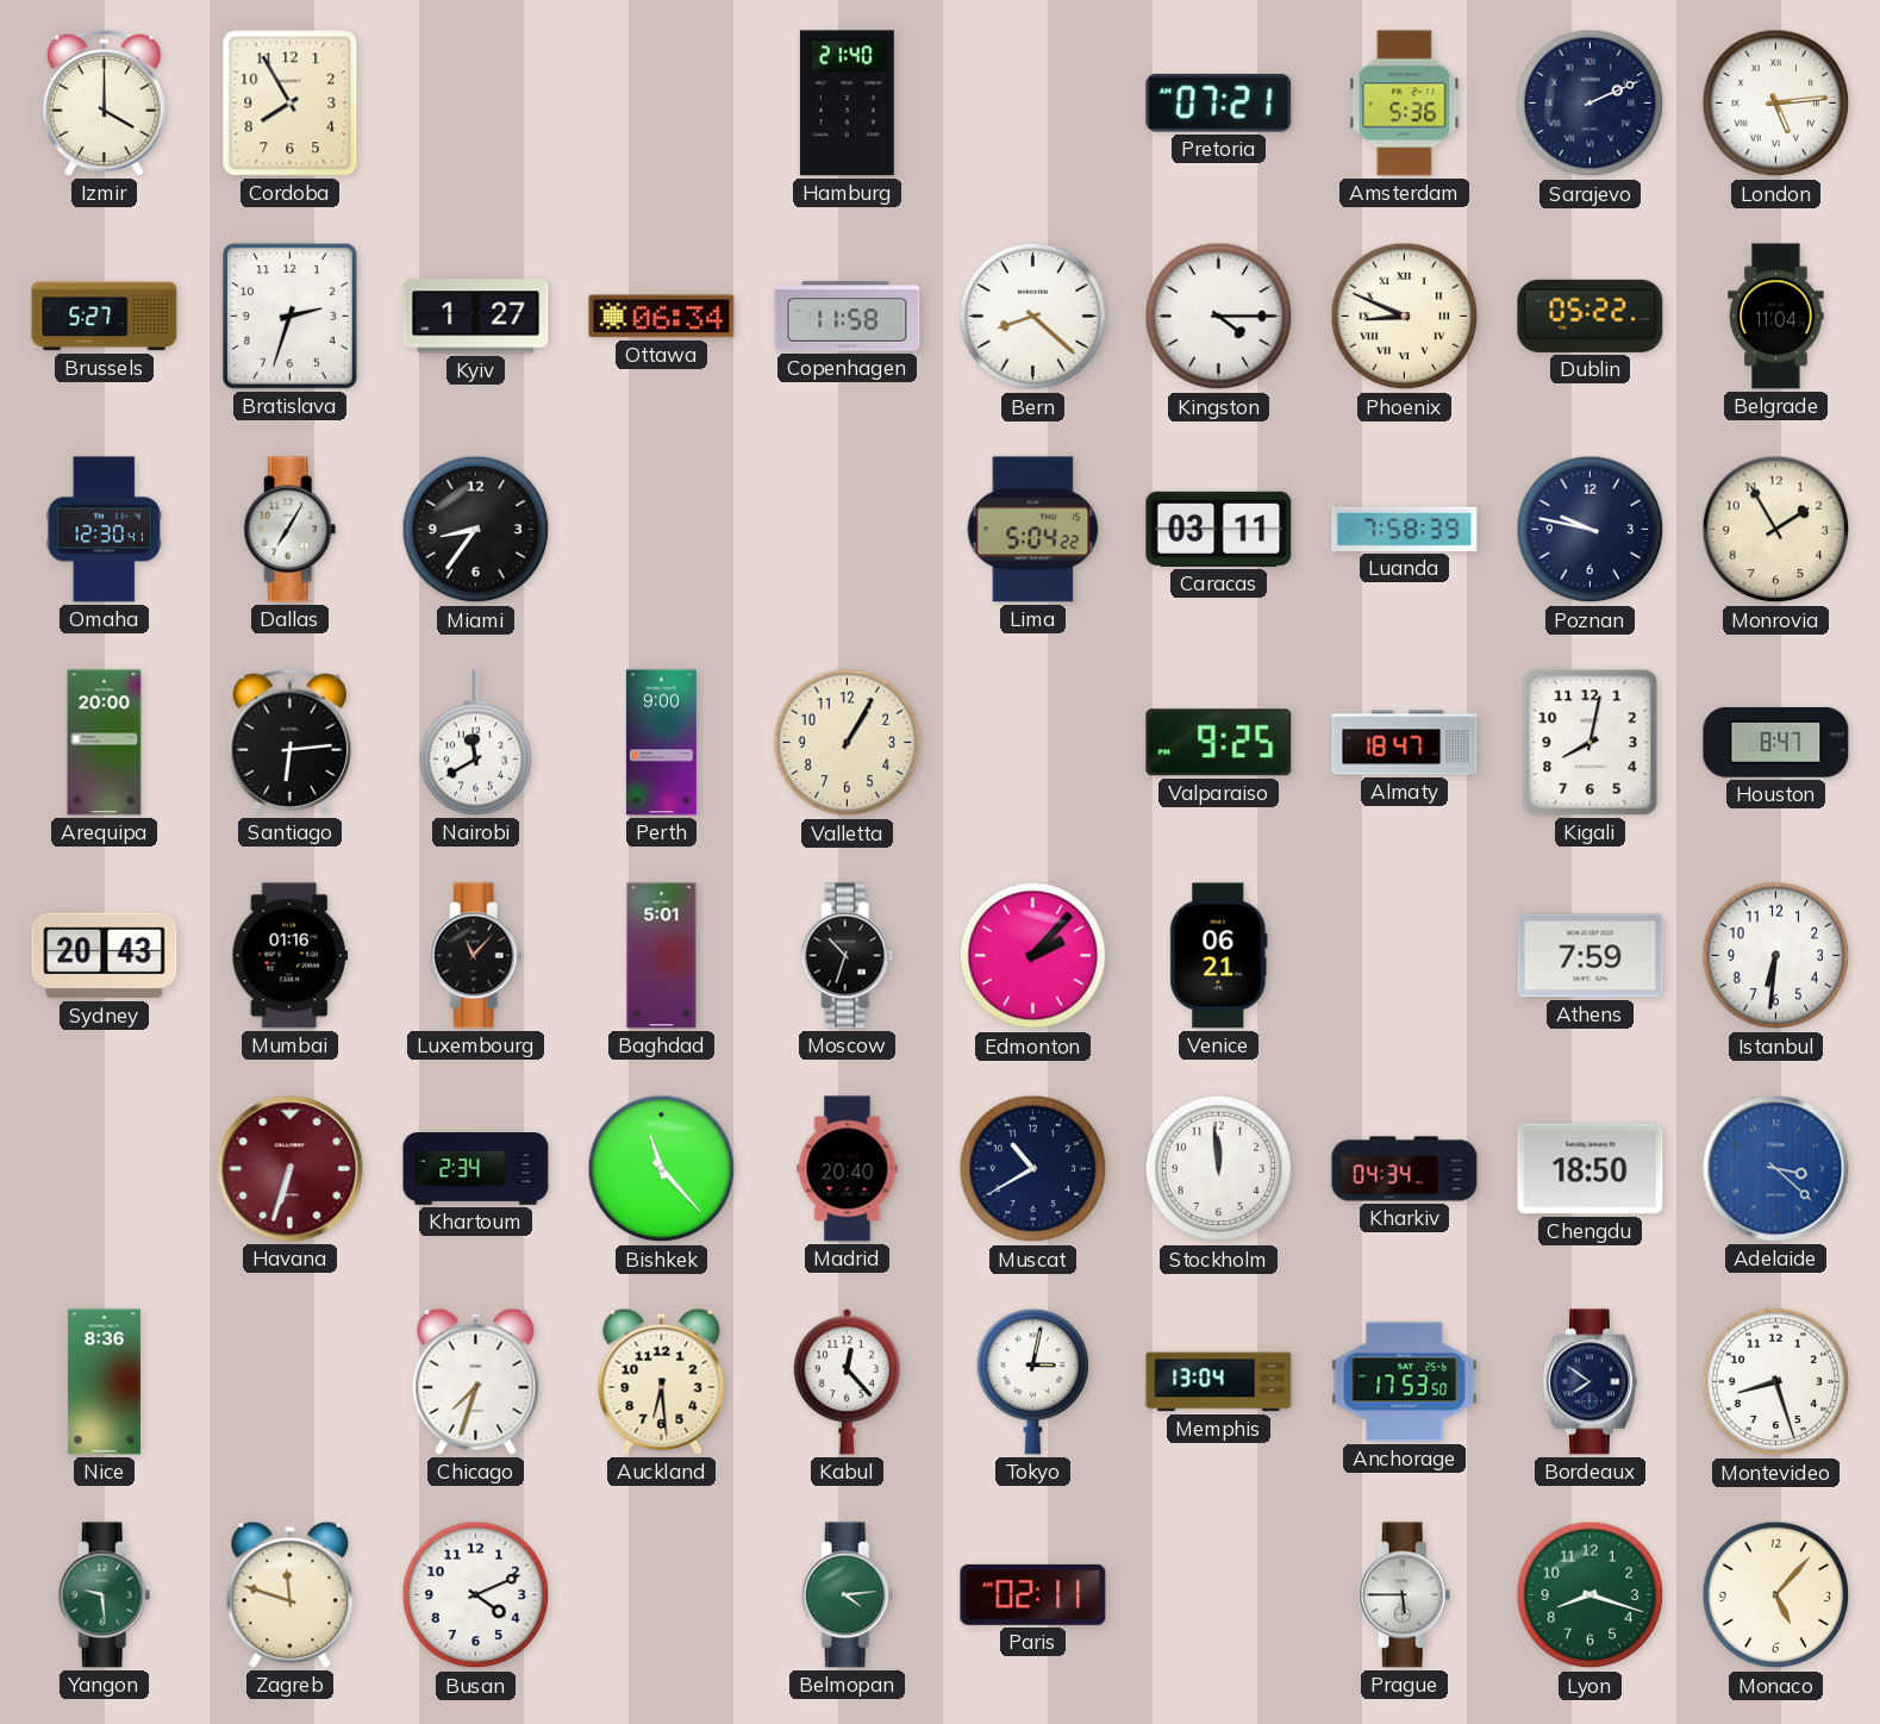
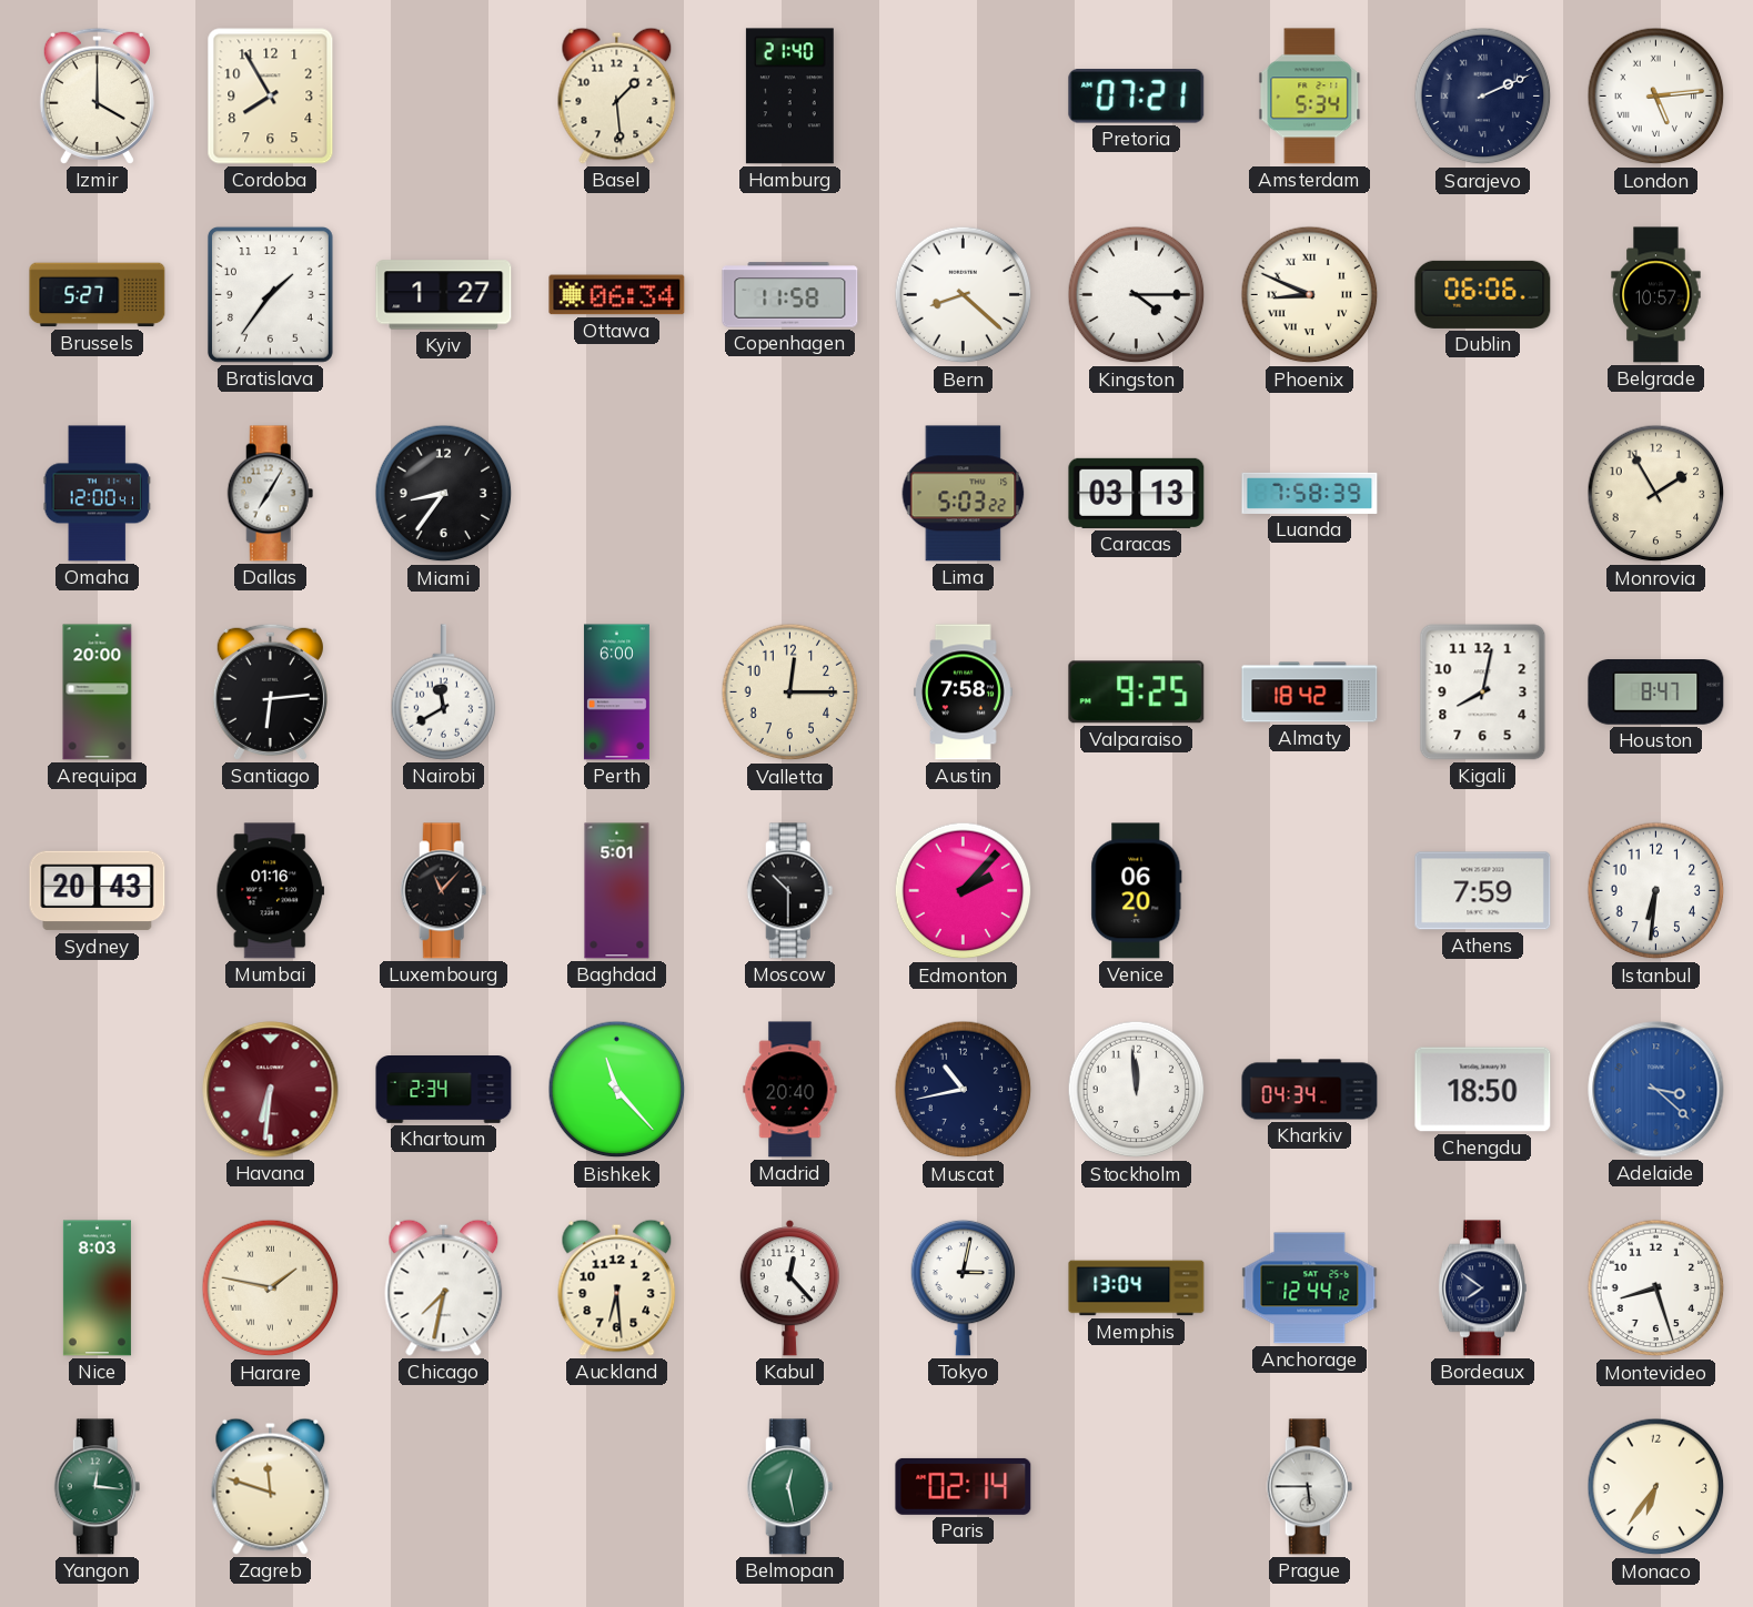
Basel: none -> 1:29
Amsterdam: 5:36 -> 5:34
Bratislava: 2:33 -> 1:36
Dublin: 05:22 -> 06:06
Belgrade: 11:04 -> 10:57
Omaha: 12:30 -> 12:00
Lima: 5:04 -> 5:03
Caracas: 03:11 -> 03:13
Poznan: 9:47 -> none
Perth: 9:00 -> 6:00
Valletta: 1:05 -> 12:15
Austin: none -> 7:58
Almaty: 18:47 -> 18:42
Moscow: 10:33 -> 10:30
Venice: 06:21 -> 06:20
Havana: 6:33 -> 6:31
Muscat: 10:40 -> 10:43
Nice: 8:36 -> 8:03
Harare: none -> 1:47
Chicago: 7:33 -> 7:32
Anchorage: 17:53 -> 12:44
Yangon: 9:29 -> 12:16
Busan: 4:11 -> none
Belmopan: 4:14 -> 12:28
Paris: 02:11 -> 02:14
Lyon: 8:18 -> none
Monaco: 5:07 -> 6:36
